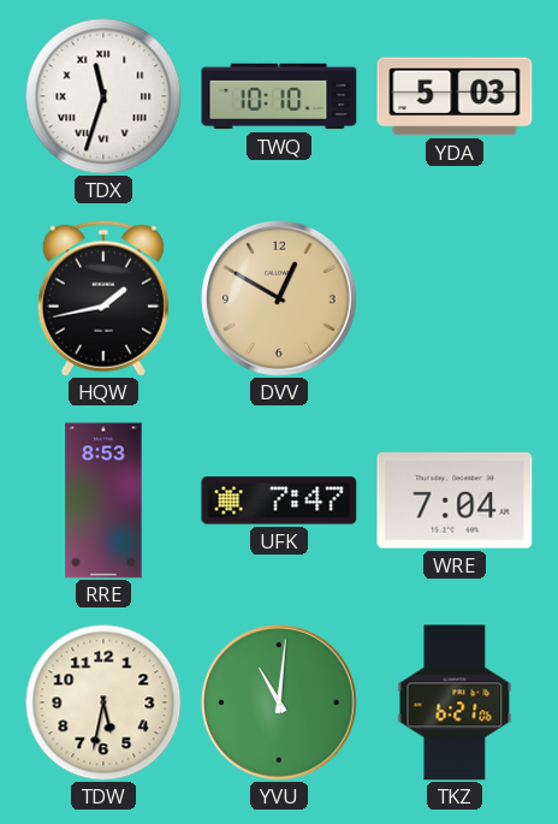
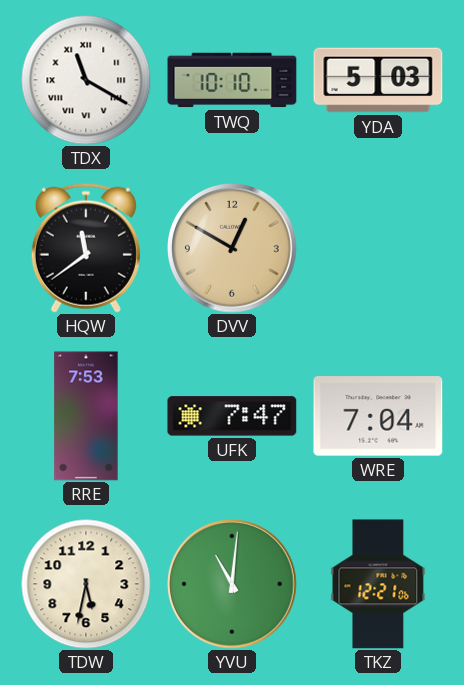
TDX: 11:33 -> 11:20
HQW: 1:43 -> 11:39
RRE: 8:53 -> 7:53
TKZ: 6:21 -> 12:21
